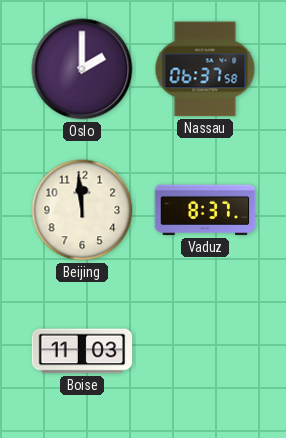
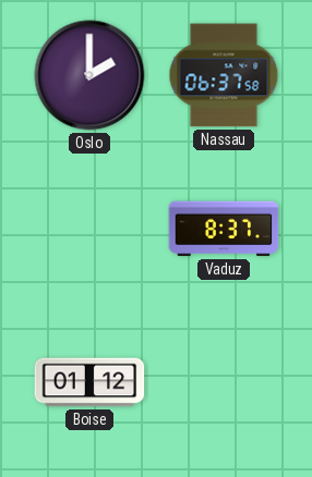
Beijing: 11:59 -> none
Boise: 11:03 -> 01:12
